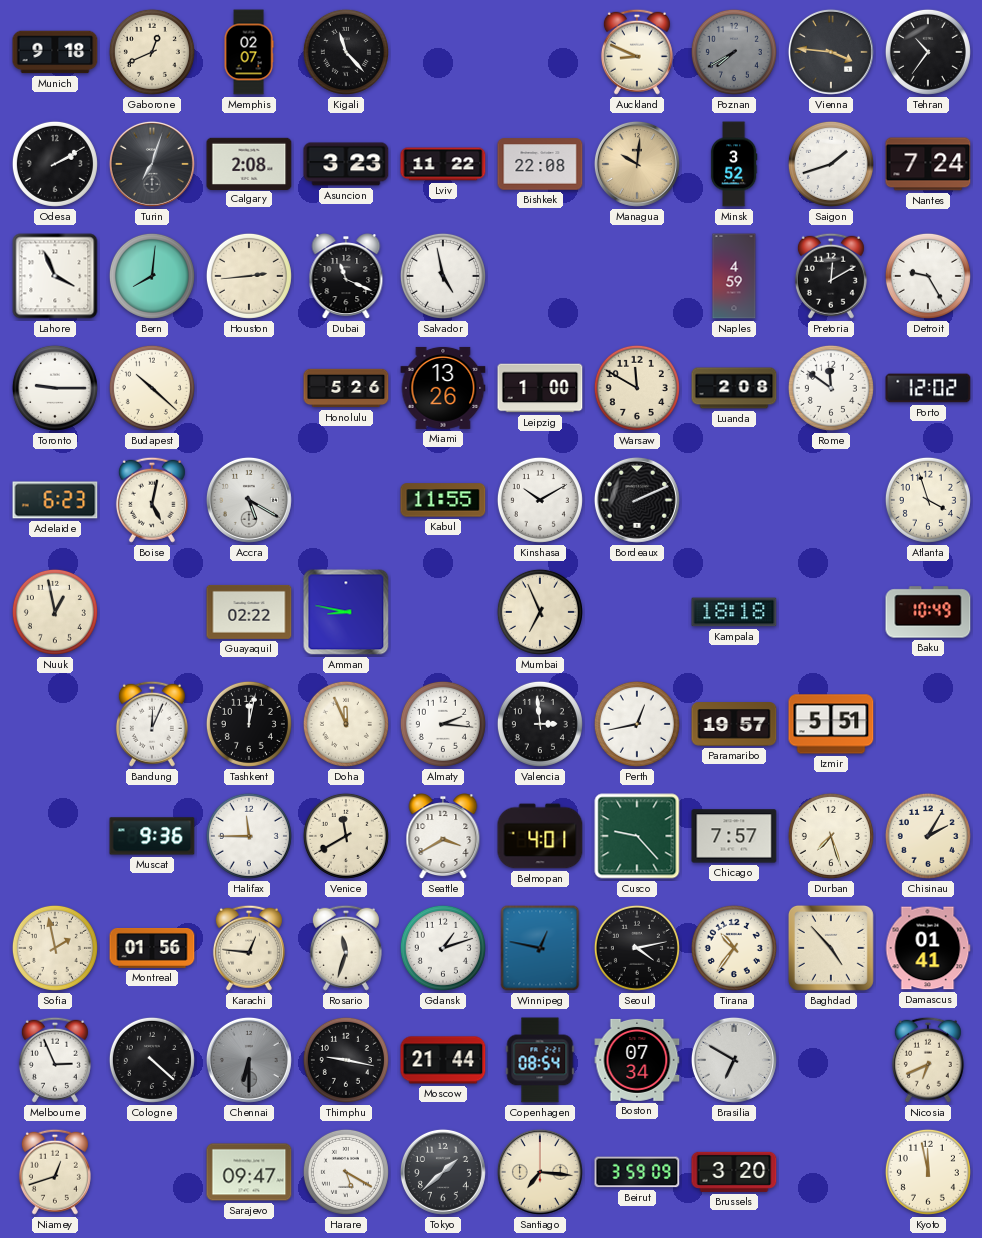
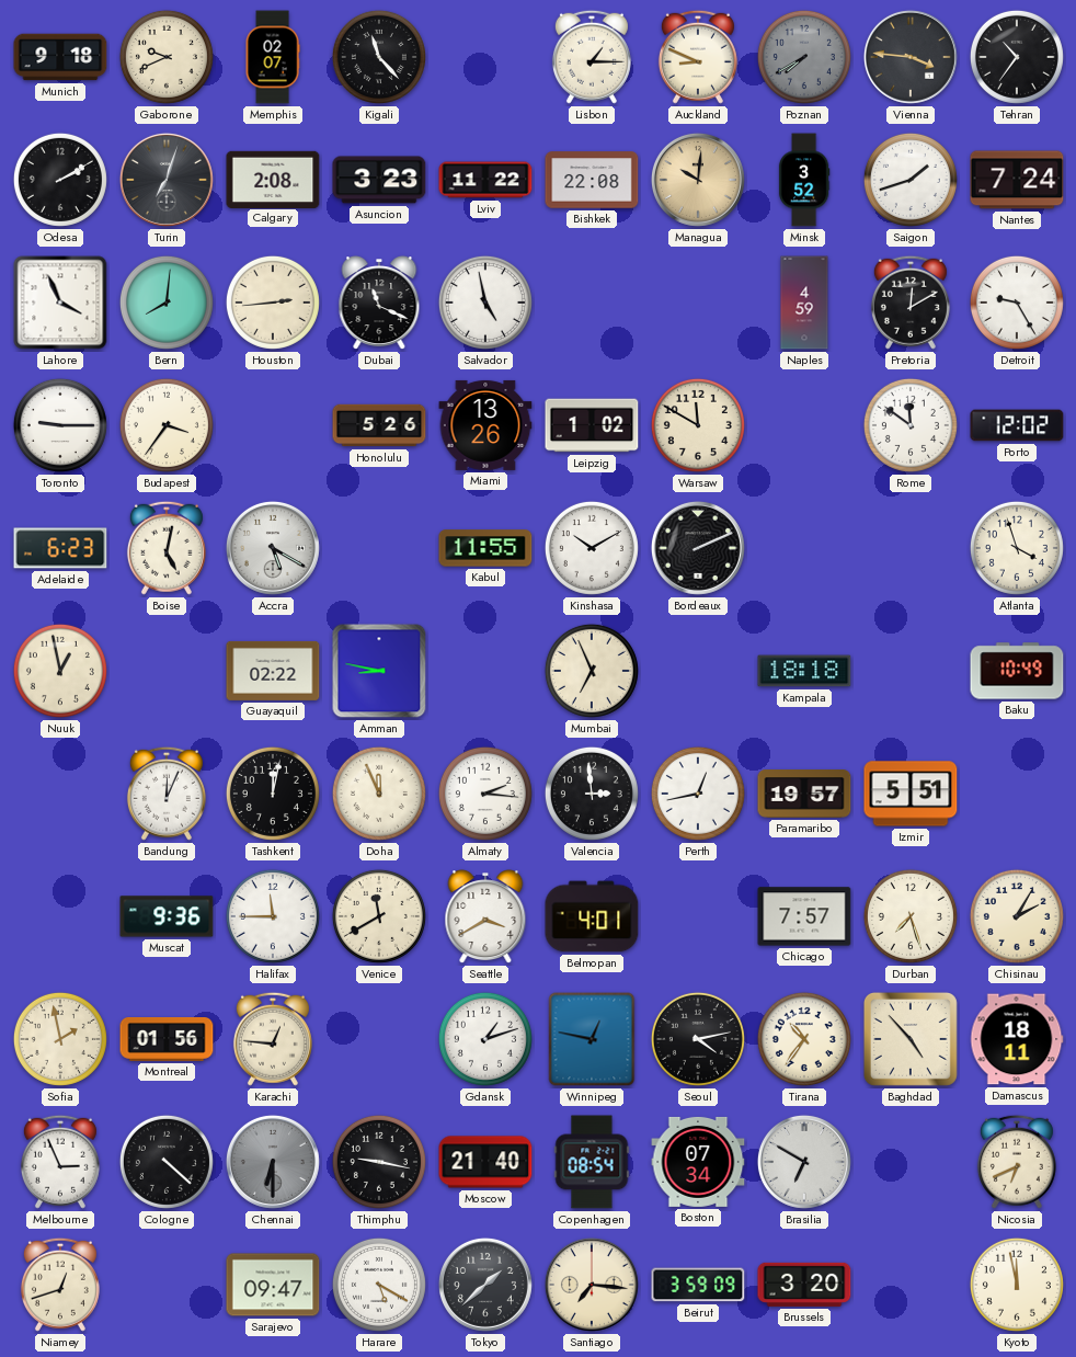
Gaborone: 12:41 -> 9:41
Lisbon: none -> 1:15
Budapest: 10:22 -> 3:36
Leipzig: 1:00 -> 1:02
Luanda: 2:08 -> none
Cusco: 9:23 -> none
Rosario: 11:33 -> none
Damascus: 01:41 -> 18:11
Moscow: 21:44 -> 21:40
